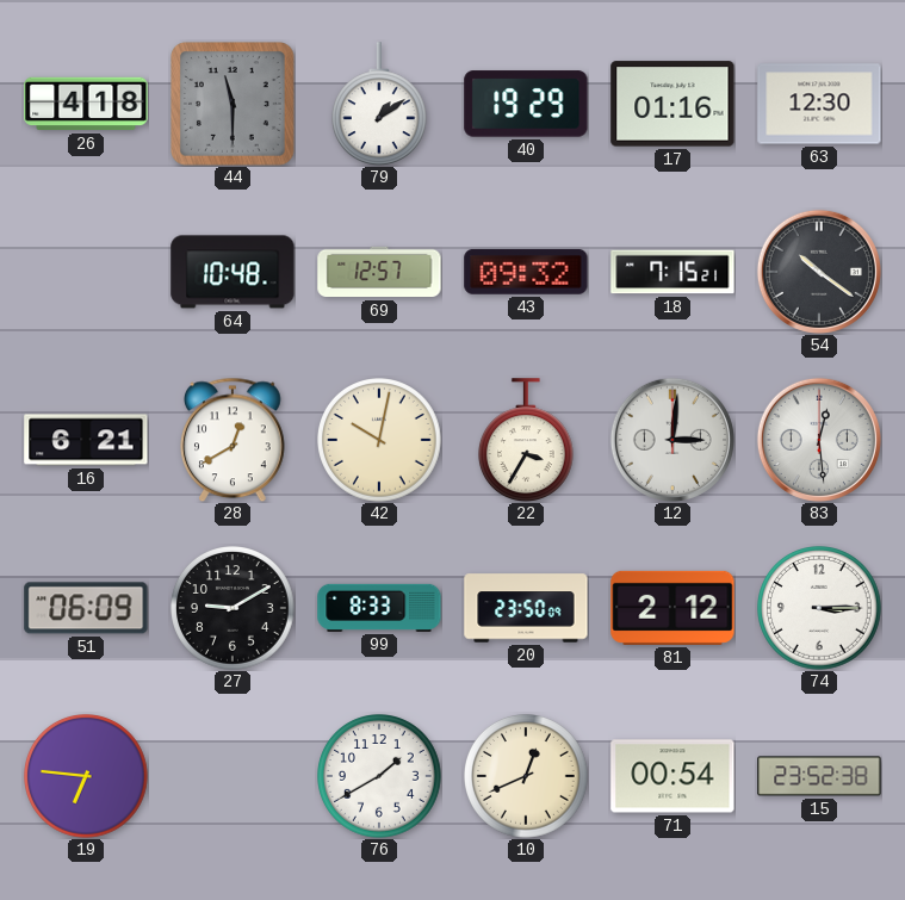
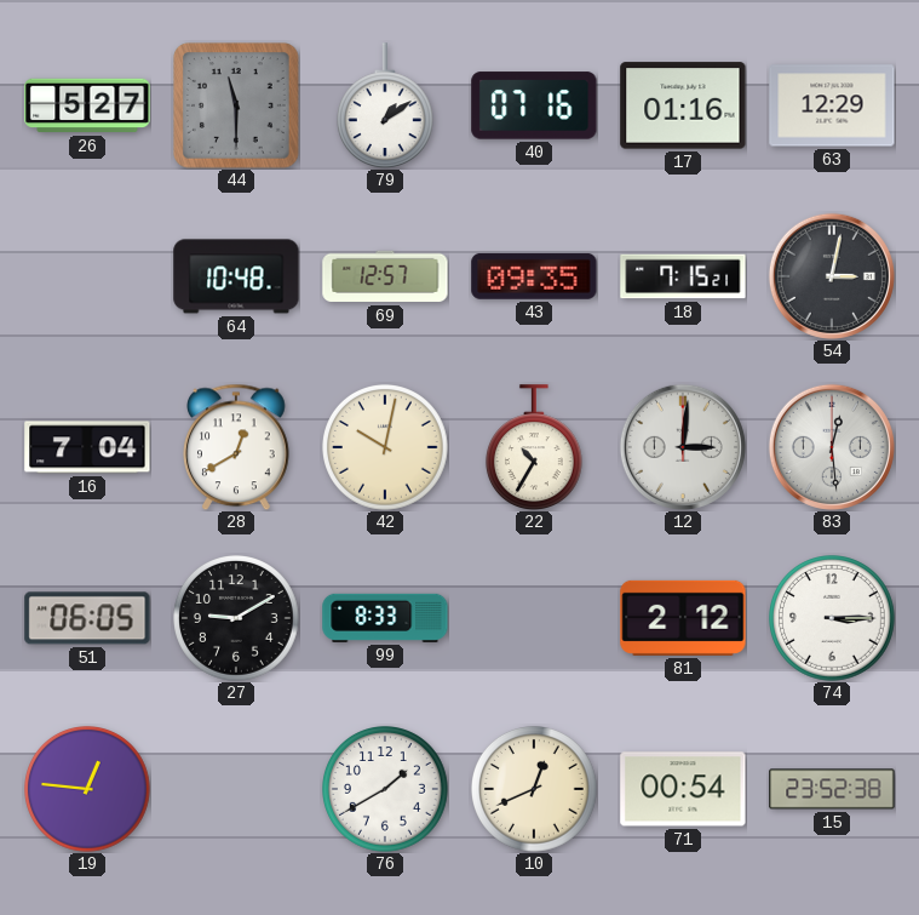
26: 4:18 -> 5:27
40: 19:29 -> 07:16
63: 12:30 -> 12:29
43: 09:32 -> 09:35
54: 10:21 -> 3:02
16: 6:21 -> 7:04
22: 3:35 -> 10:35
51: 06:09 -> 06:05
20: 23:50 -> none
19: 6:46 -> 12:46
